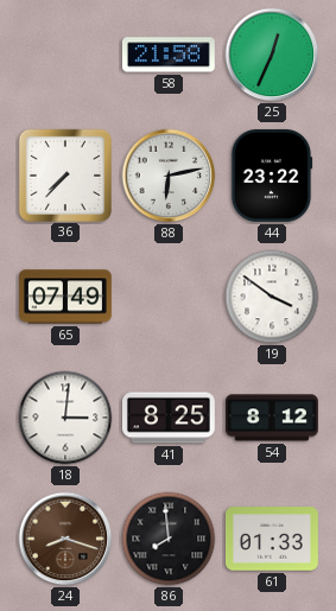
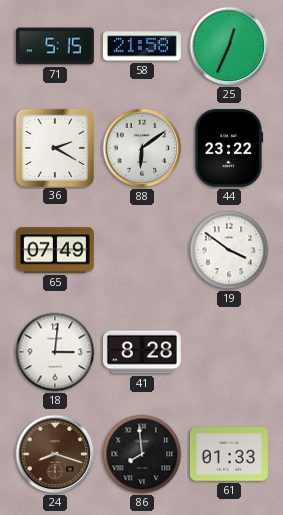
71: none -> 5:15
36: 7:37 -> 2:20
88: 6:13 -> 6:09
41: 8:25 -> 8:28
54: 8:12 -> none
